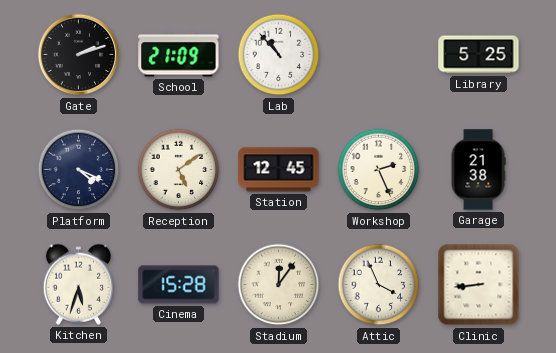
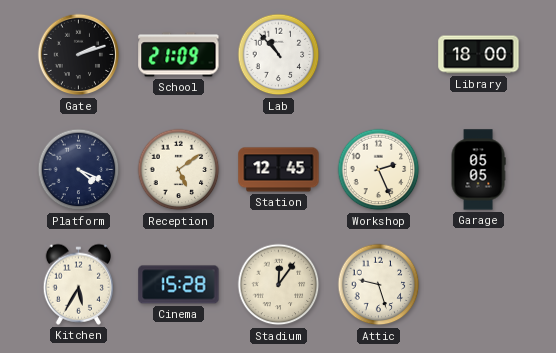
Library: 5:25 -> 18:00
Garage: 21:38 -> 05:05
Kitchen: 5:33 -> 5:35
Attic: 3:56 -> 9:27
Clinic: 8:44 -> none
